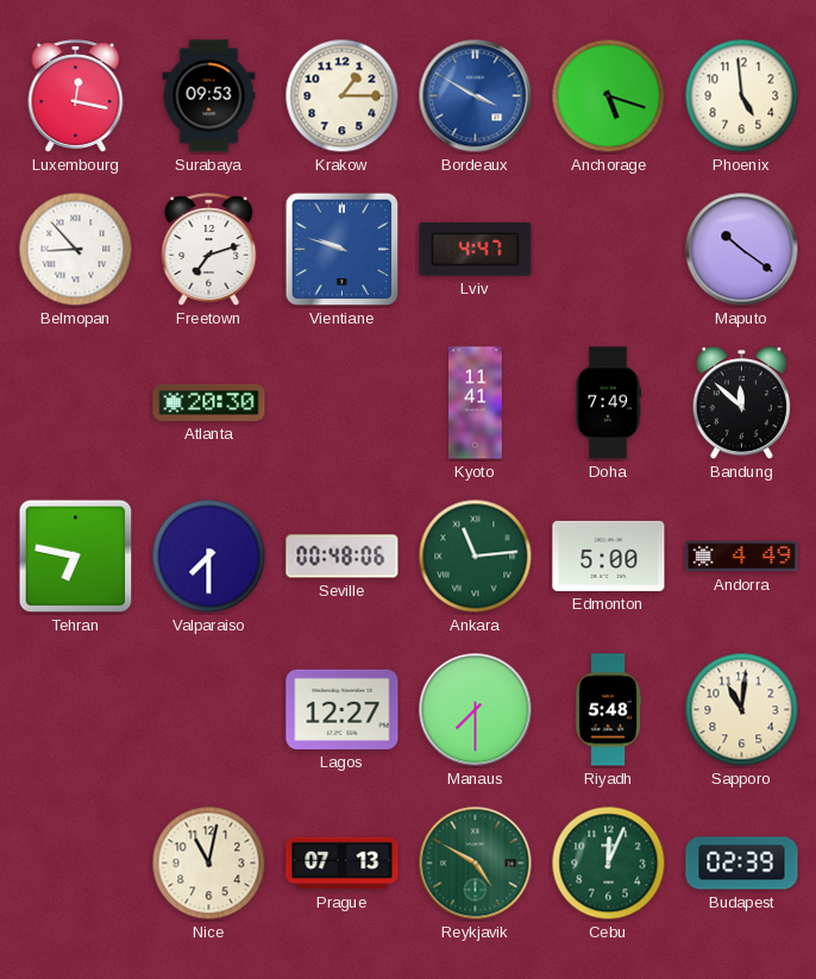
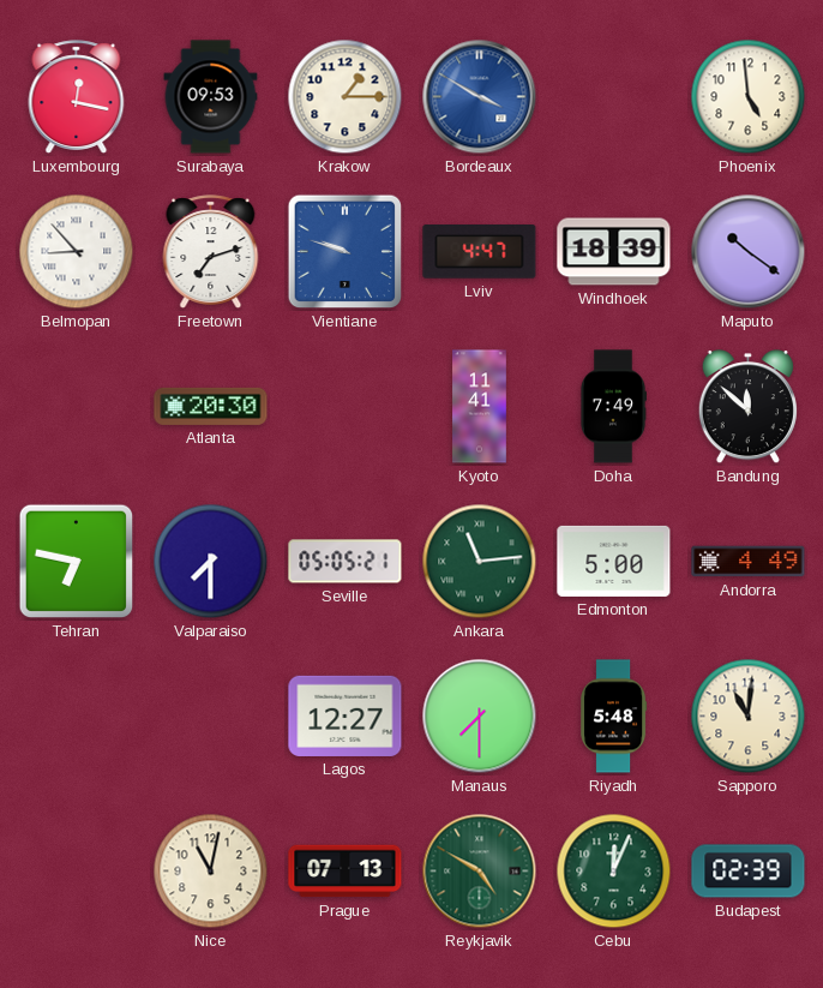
Anchorage: 5:18 -> none
Windhoek: none -> 18:39
Seville: 00:48 -> 05:05
